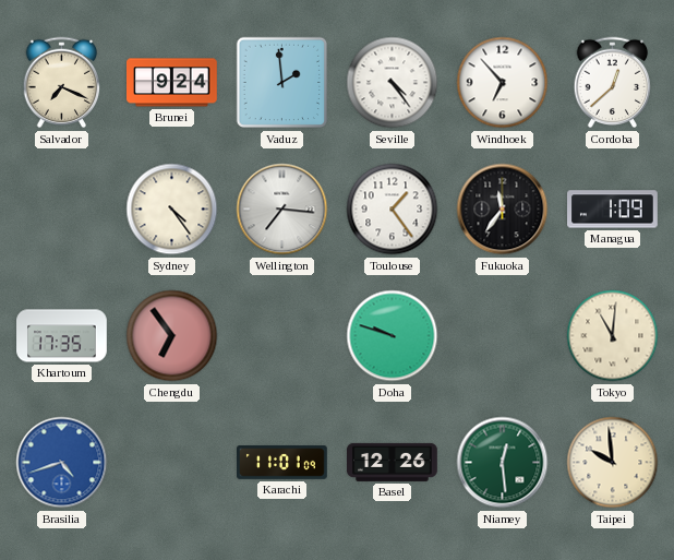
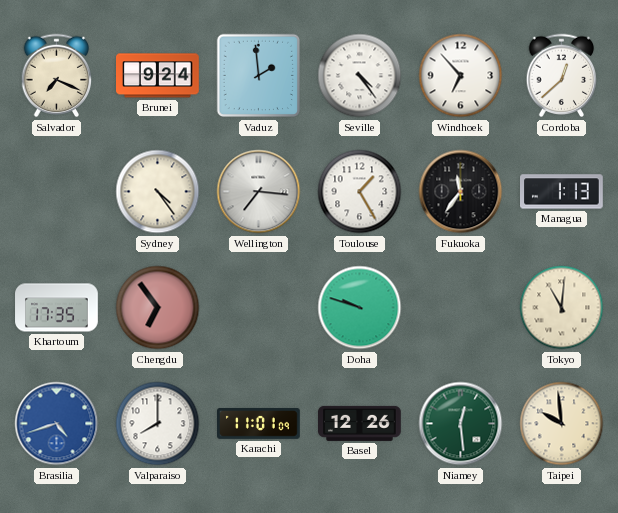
Toulouse: 1:24 -> 1:25
Managua: 1:09 -> 1:13
Valparaiso: none -> 8:00
